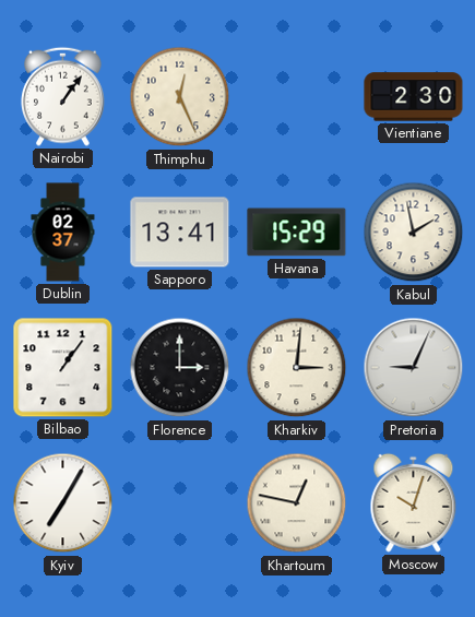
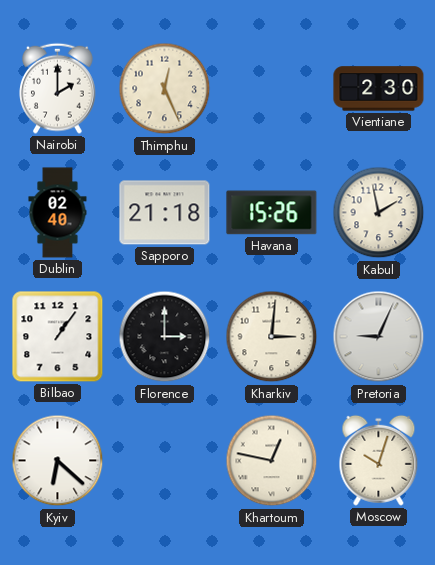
Nairobi: 1:06 -> 2:00
Dublin: 02:37 -> 02:40
Sapporo: 13:41 -> 21:18
Havana: 15:29 -> 15:26
Kyiv: 7:05 -> 6:22
